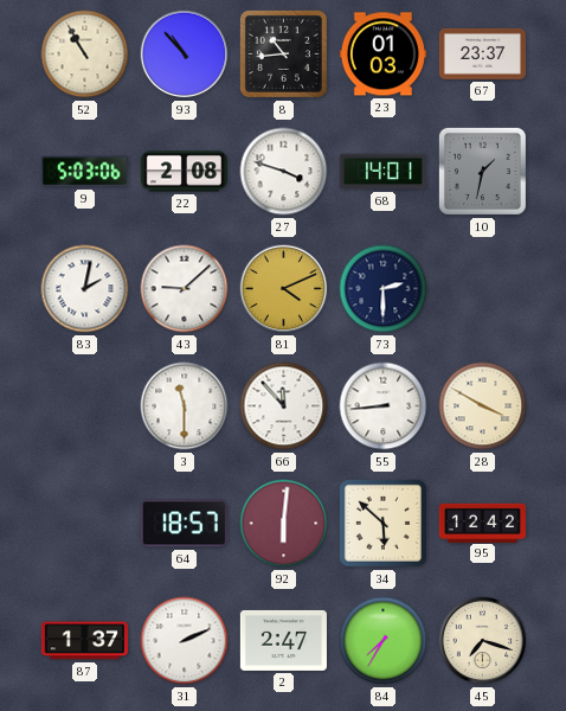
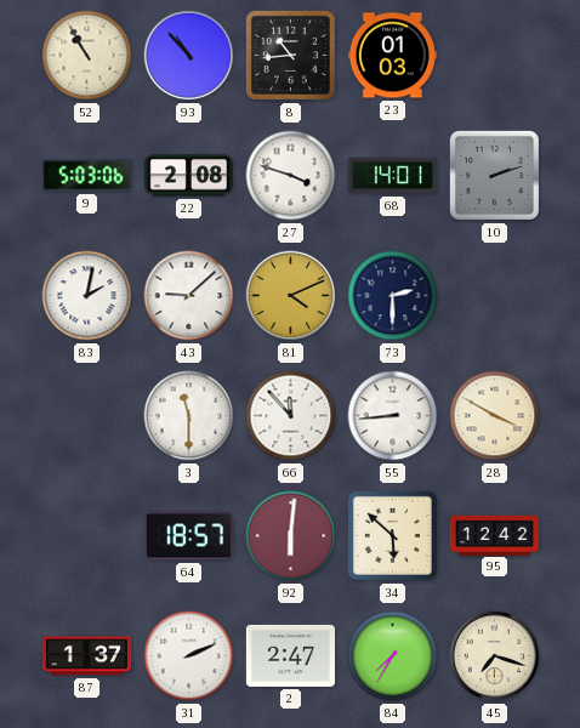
67: 23:37 -> none
10: 1:32 -> 2:12
